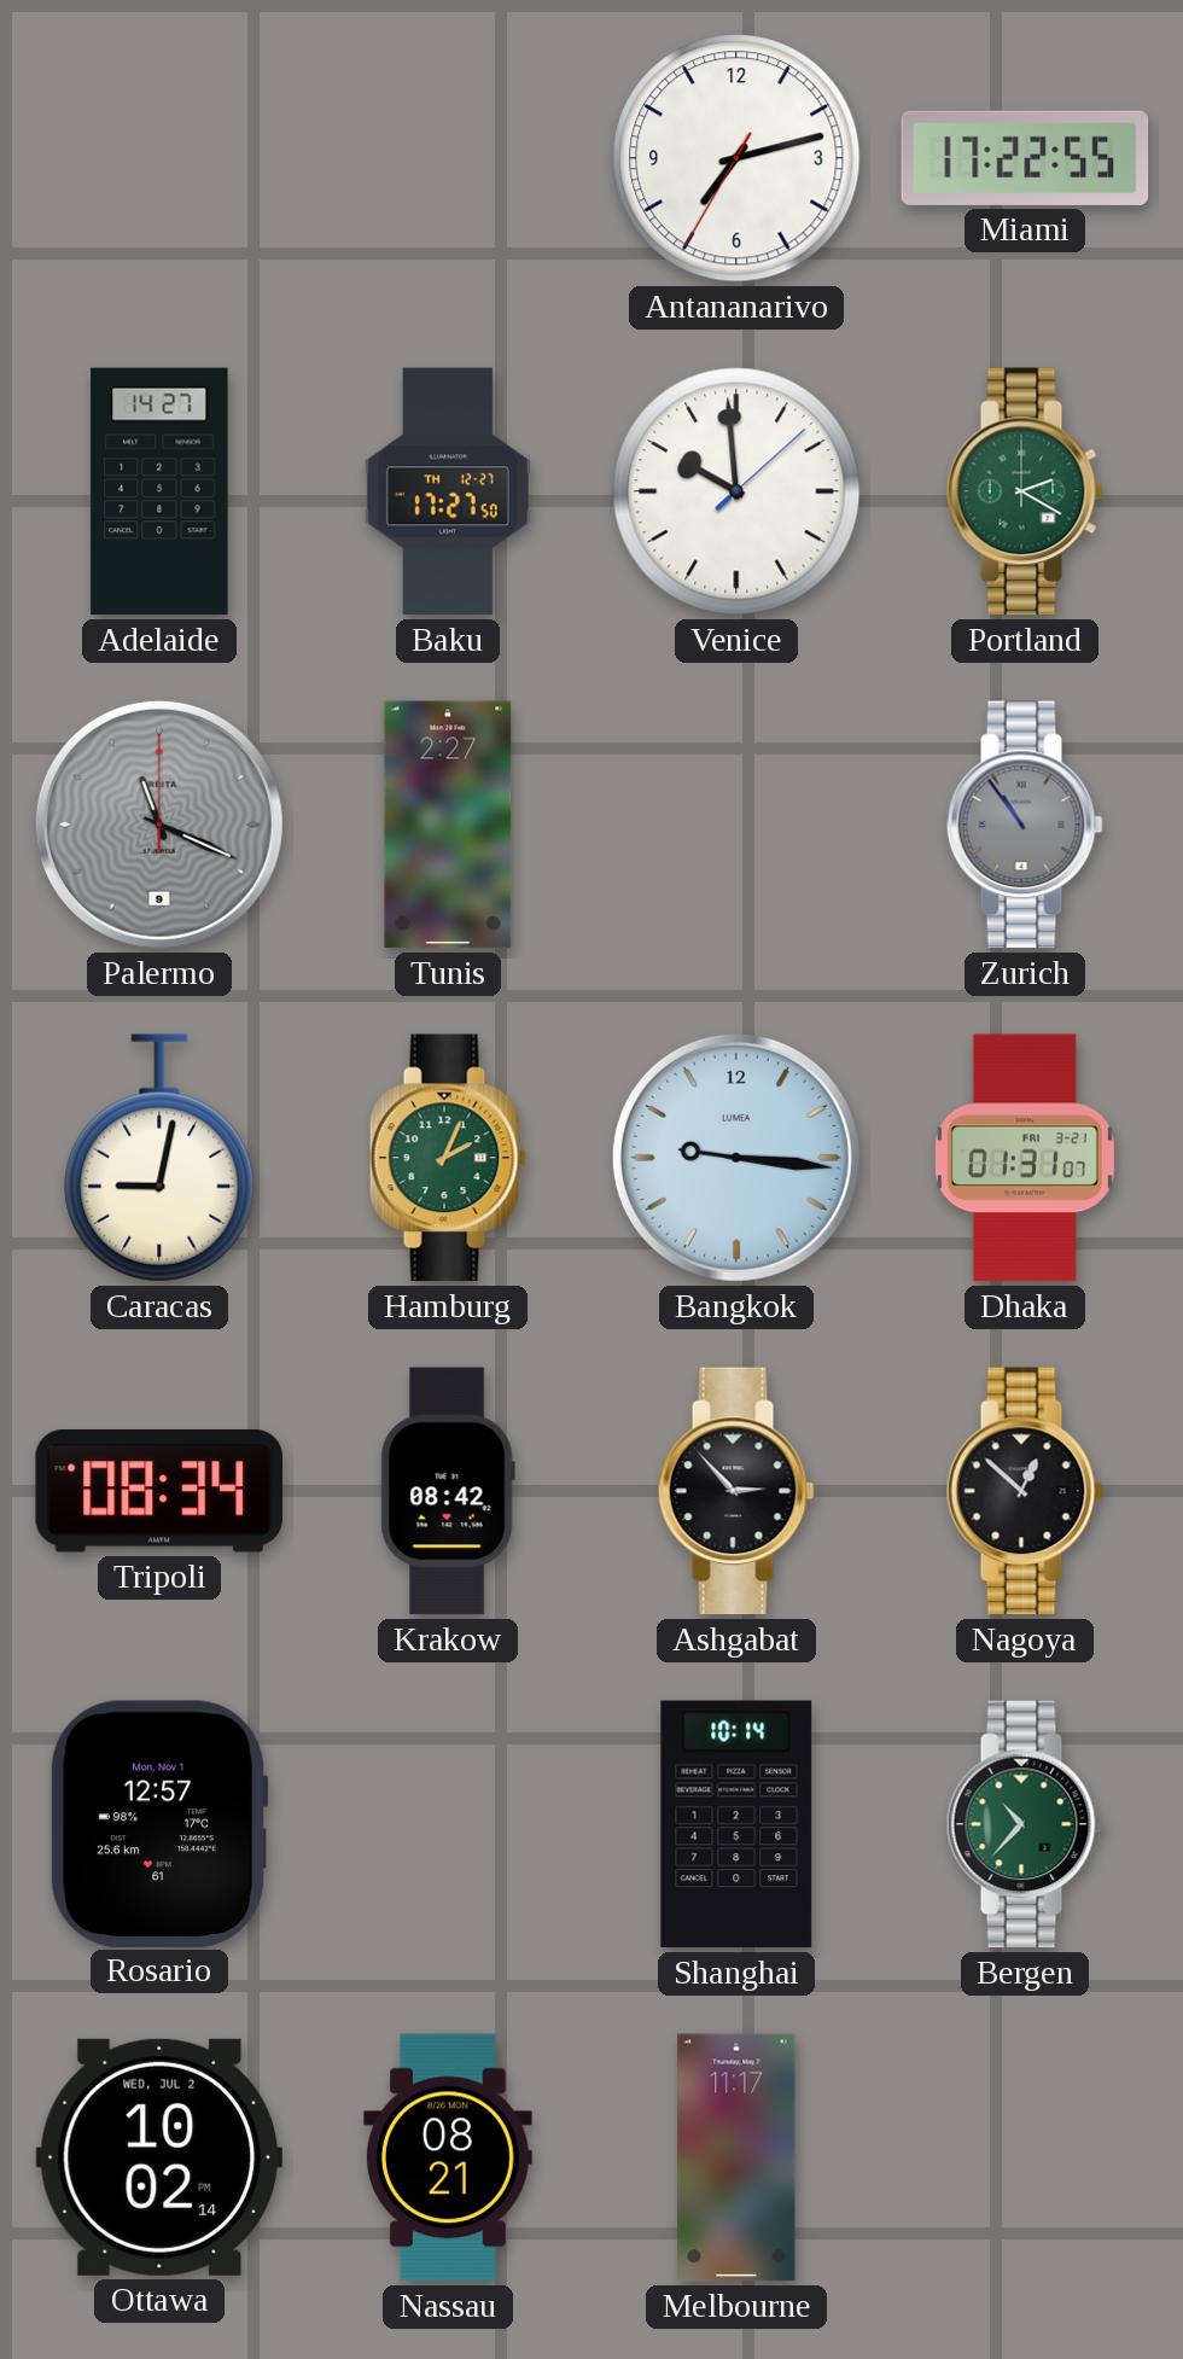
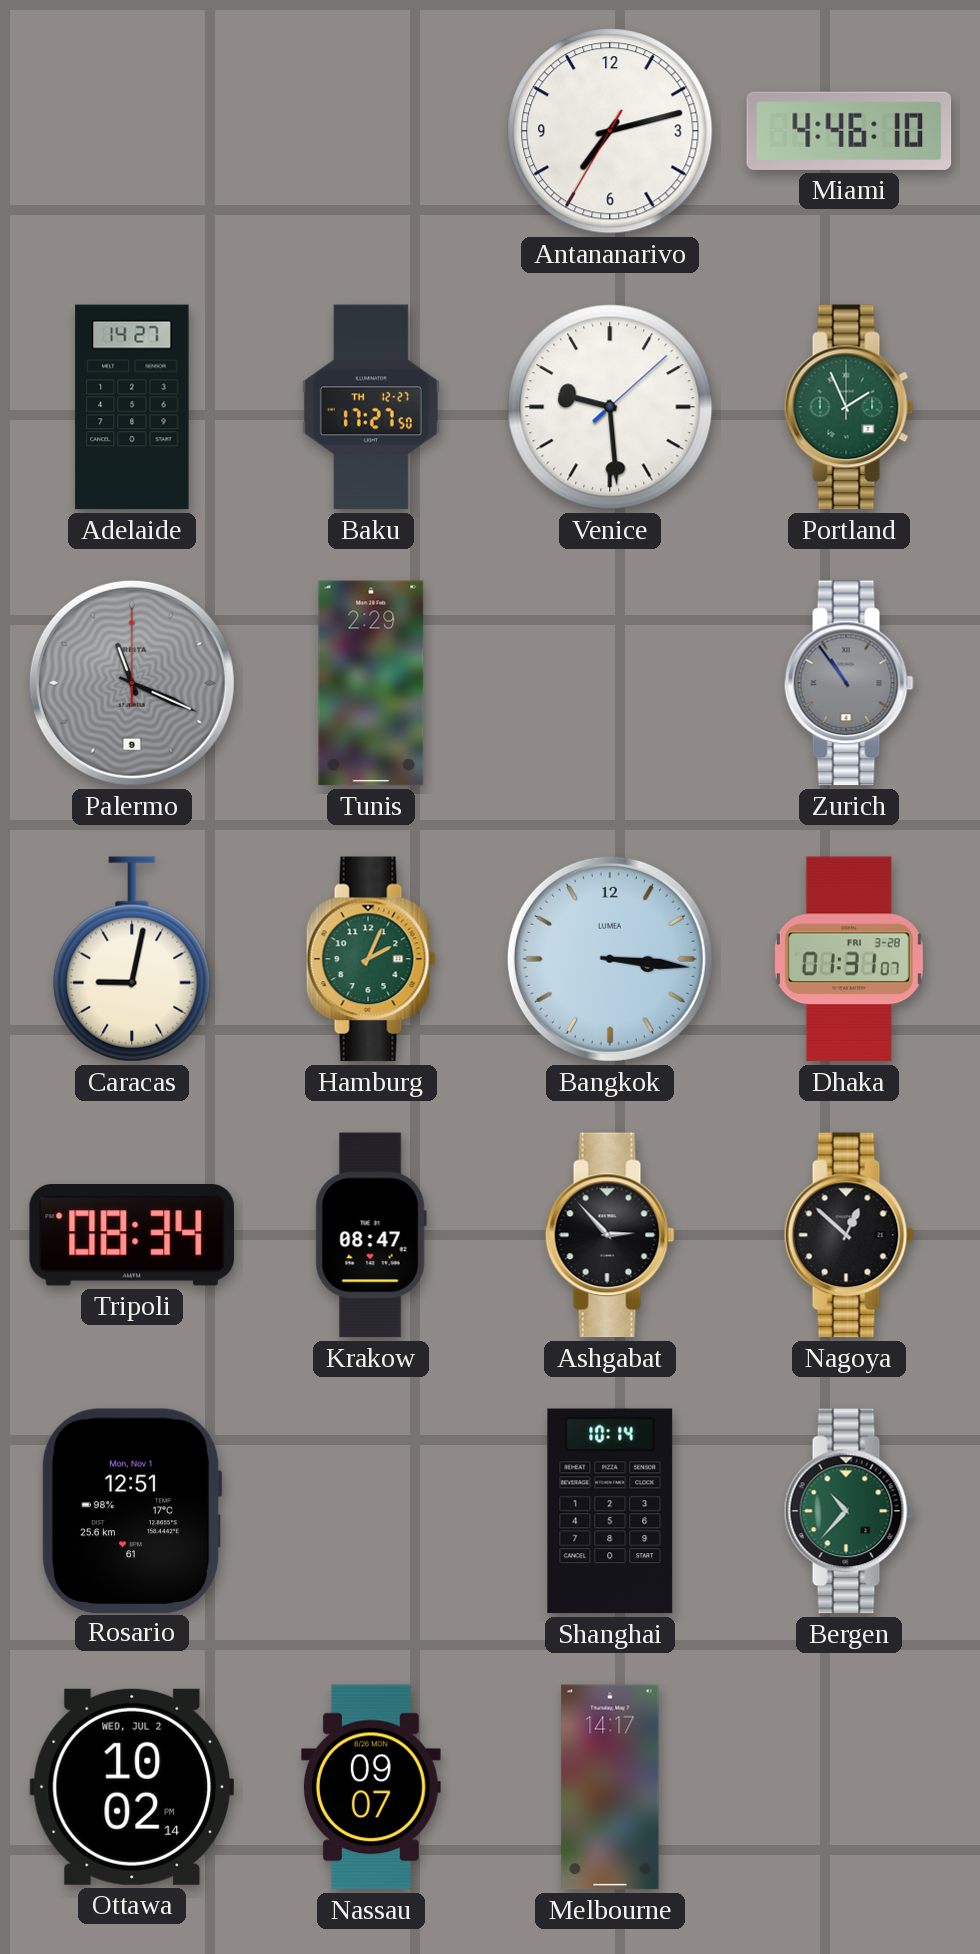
Miami: 17:22 -> 4:46
Venice: 9:59 -> 9:29
Portland: 2:20 -> 1:56
Tunis: 2:27 -> 2:29
Bangkok: 9:16 -> 3:16
Dhaka date: FRI 3-21 -> FRI 3-28
Krakow: 08:42 -> 08:47
Rosario: 12:57 -> 12:51
Nassau: 08:21 -> 09:07
Melbourne: 11:17 -> 14:17
